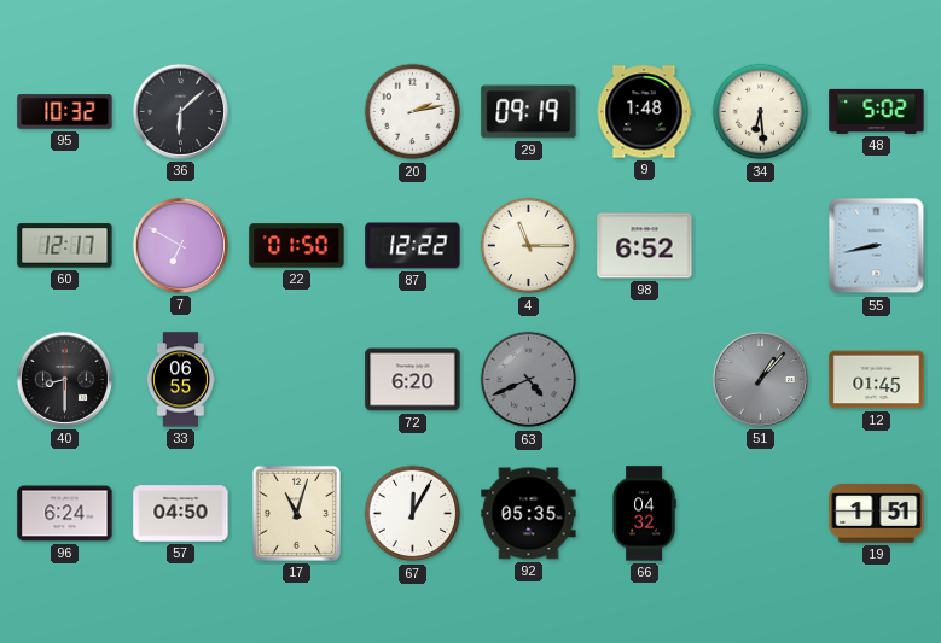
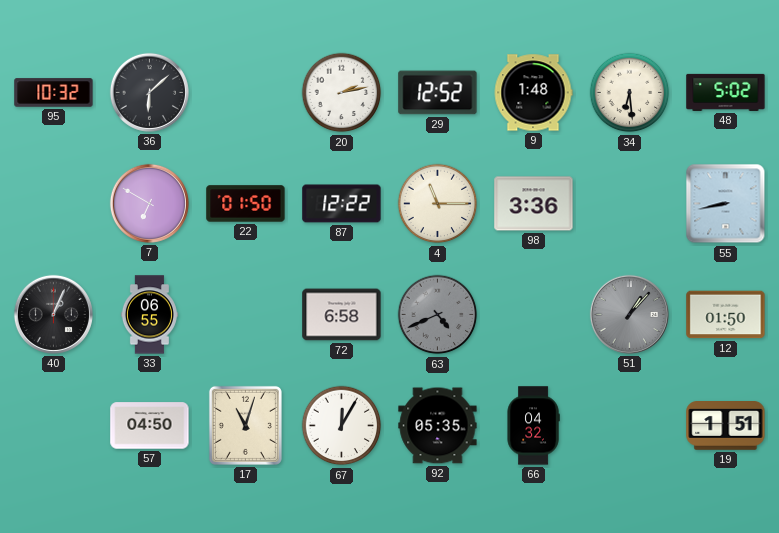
29: 09:19 -> 12:52
60: 12:17 -> none
98: 6:52 -> 3:36
40: 8:30 -> 1:04
72: 6:20 -> 6:58
12: 01:45 -> 01:50
96: 6:24 -> none
